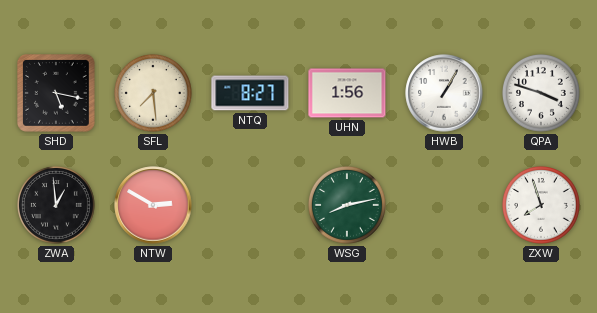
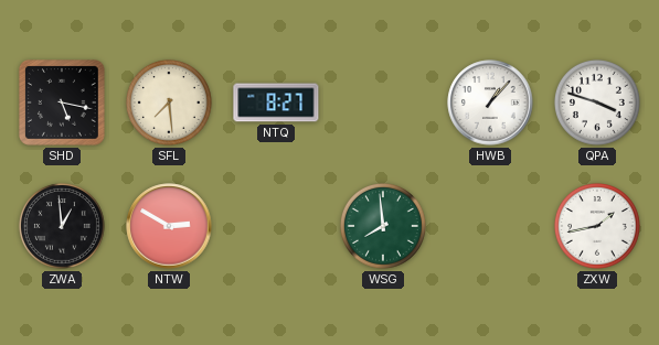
UHN: 1:56 -> none
HWB: 1:05 -> 1:07
WSG: 8:13 -> 7:59
ZXW: 7:57 -> 1:43
